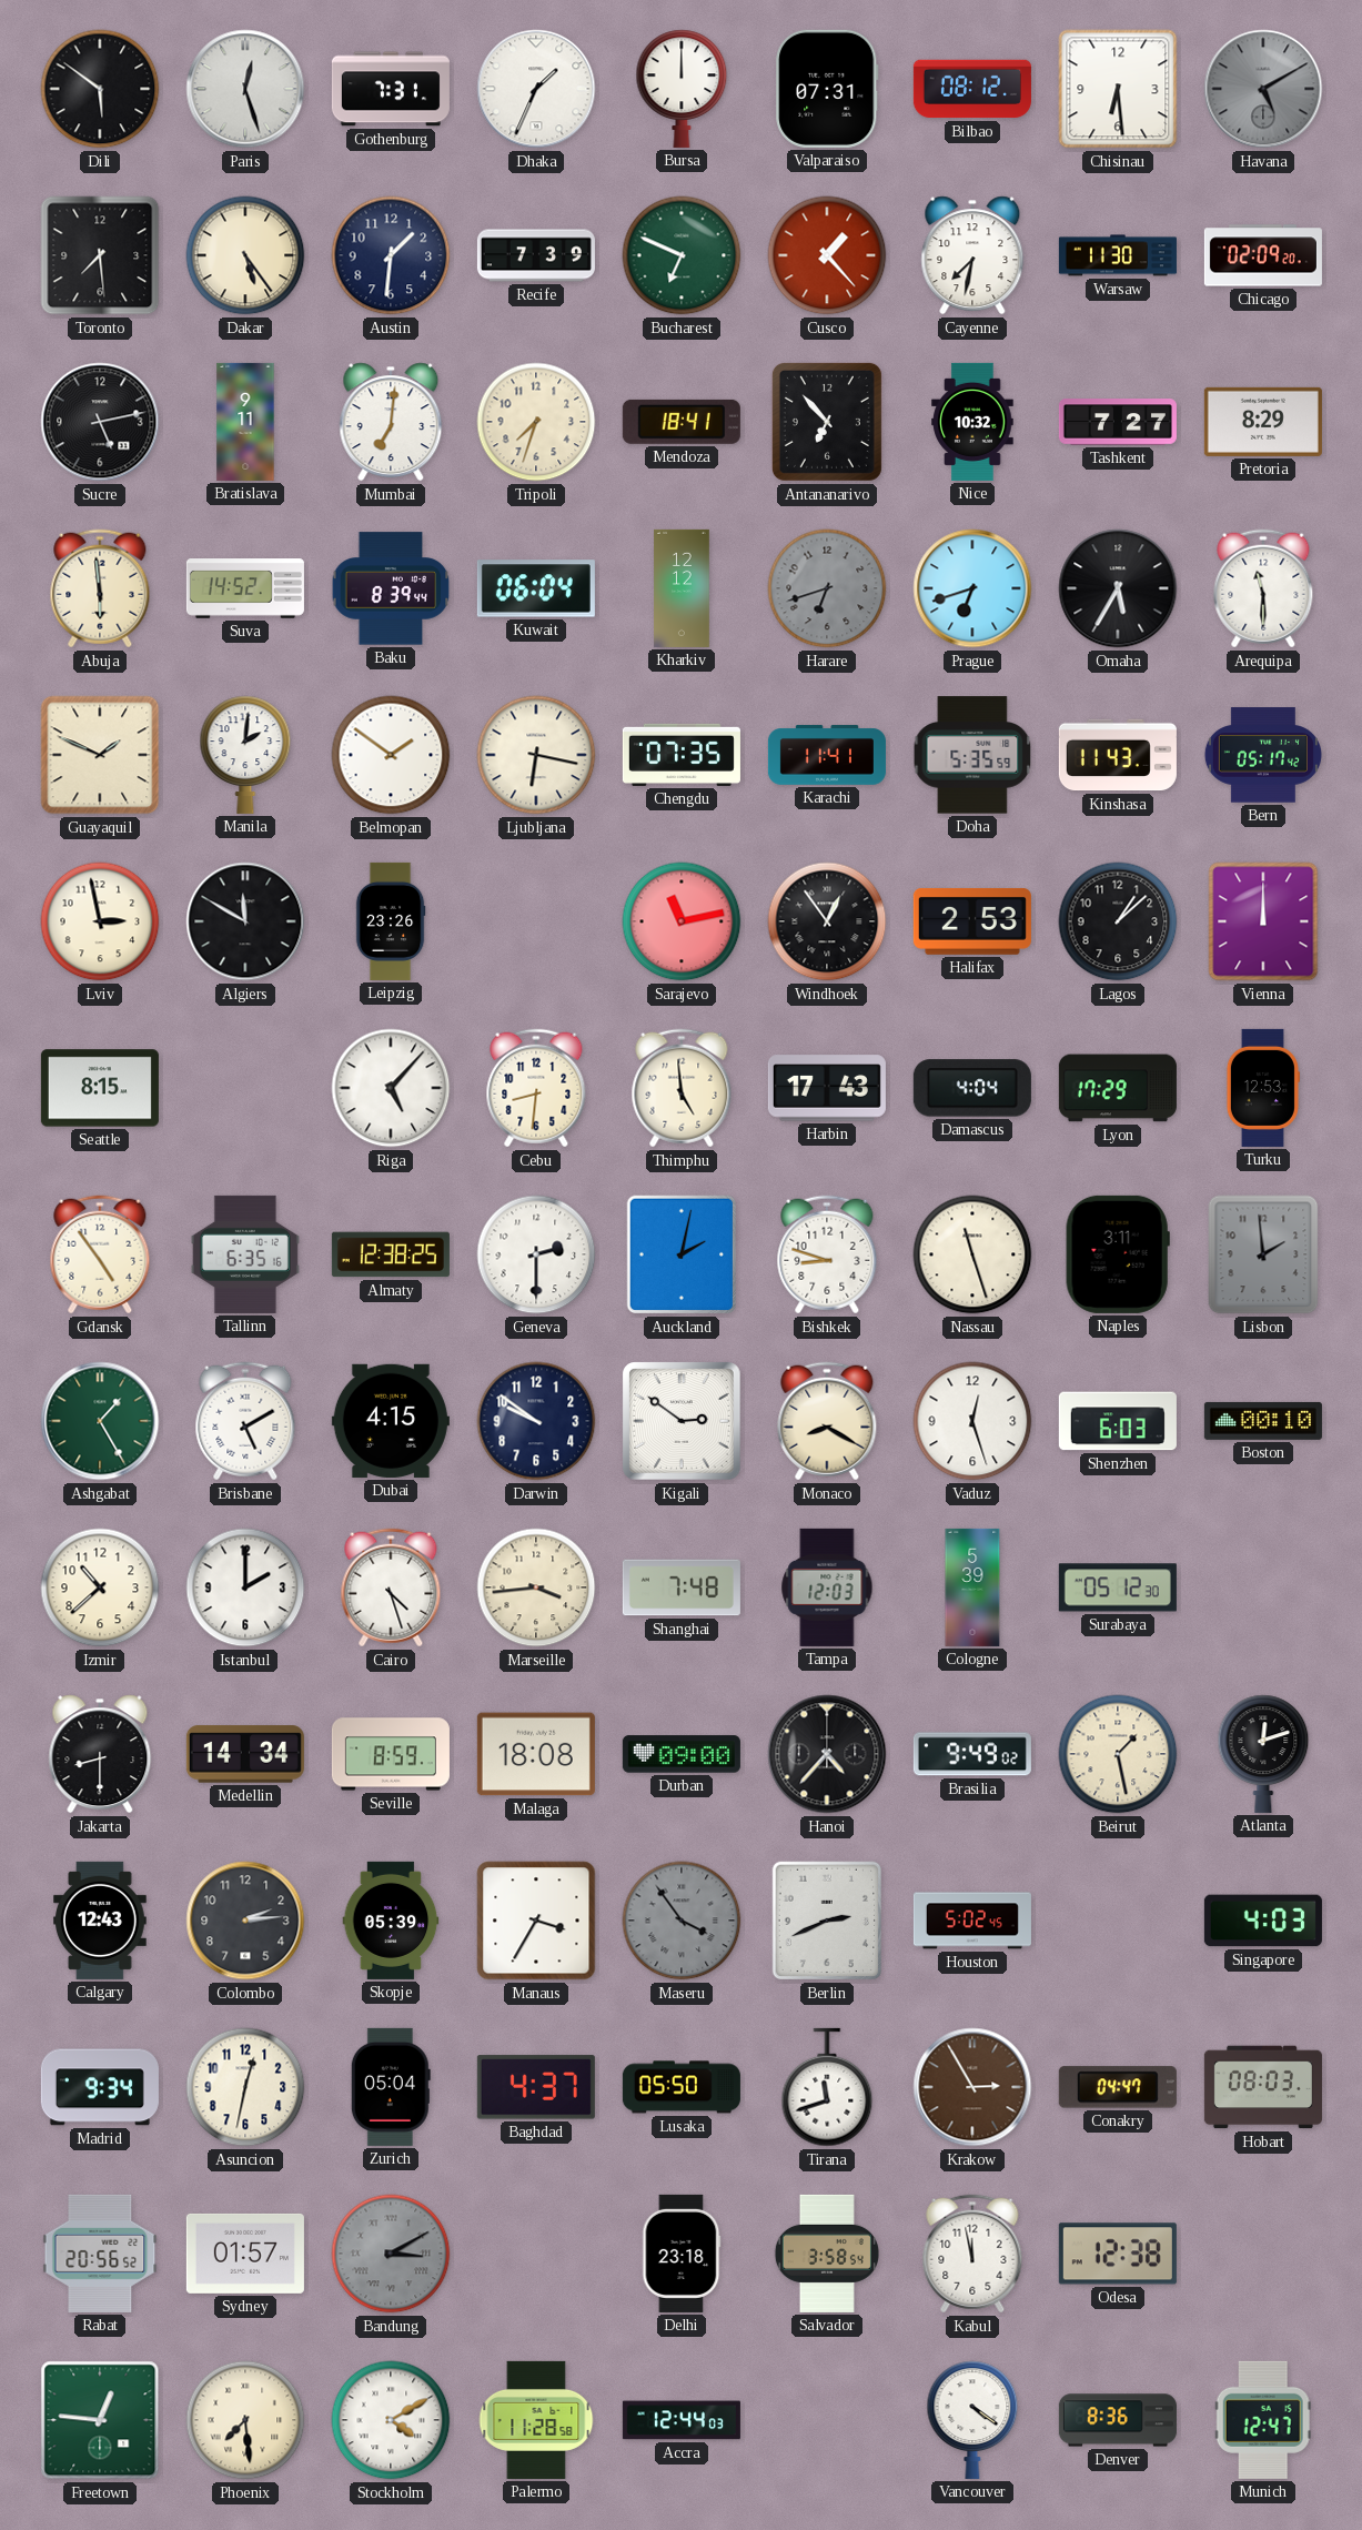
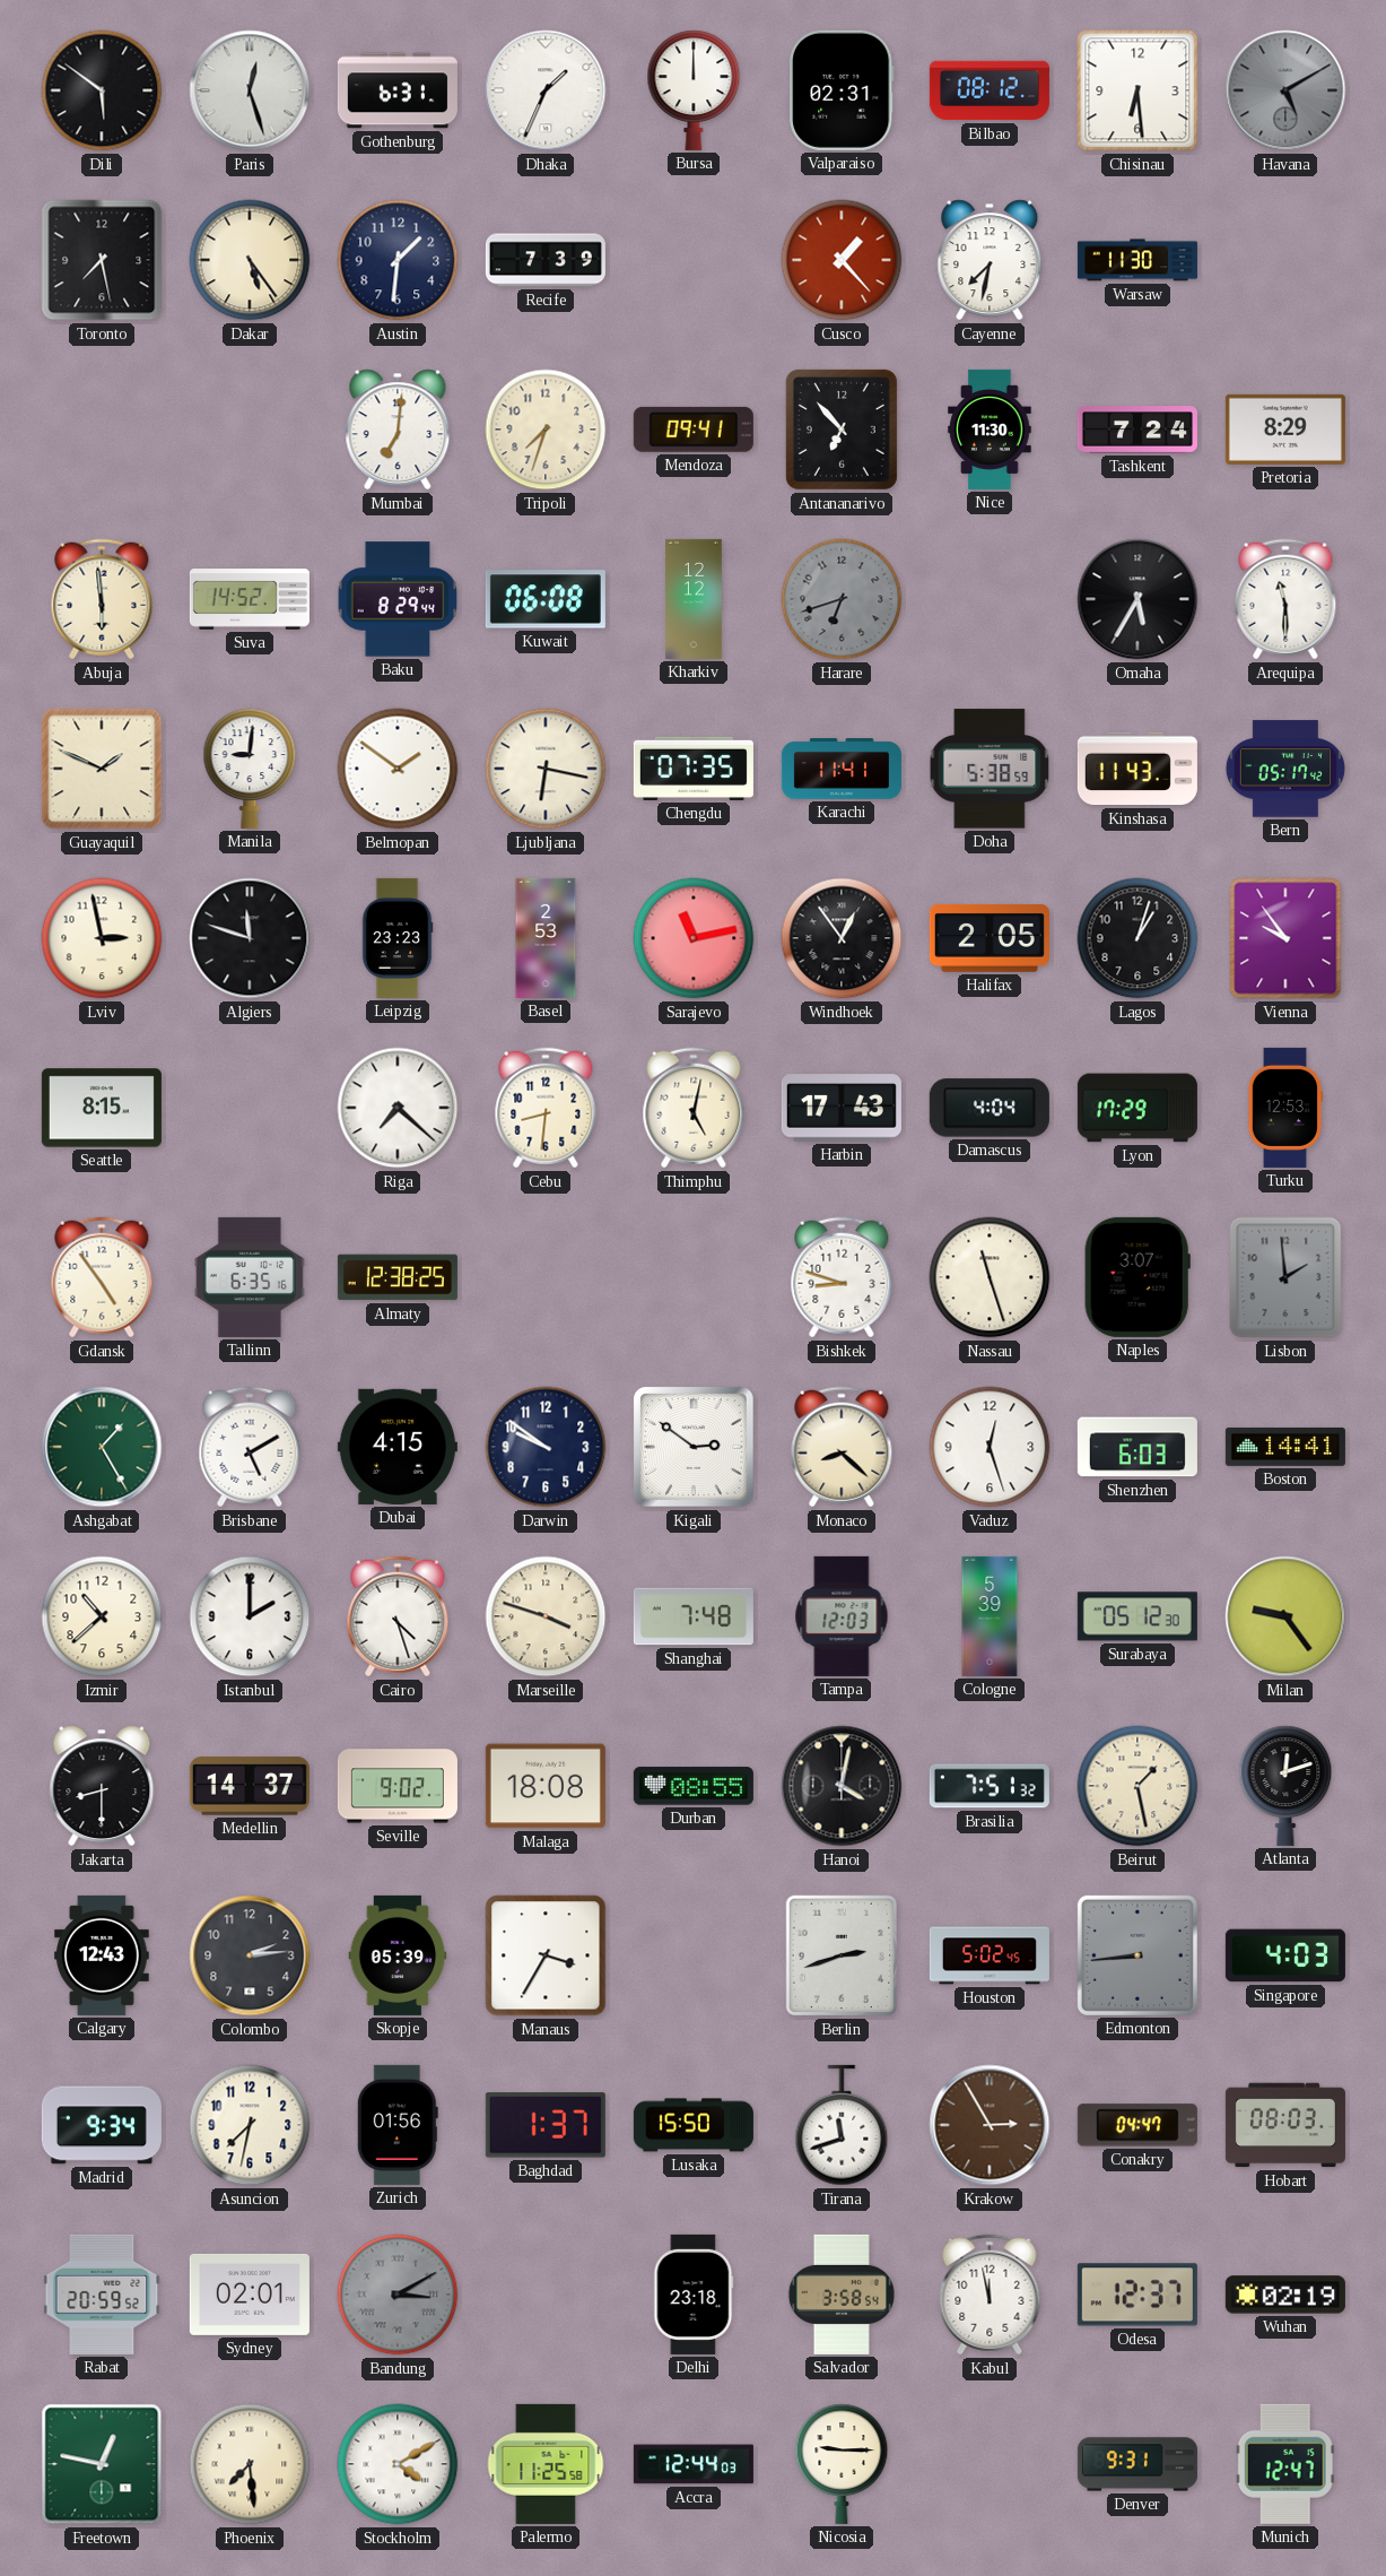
Gothenburg: 7:31 -> 6:31
Valparaiso: 07:31 -> 02:31
Toronto: 7:29 -> 7:28
Bucharest: 6:49 -> none
Chicago: 02:09 -> none
Sucre: 5:13 -> none
Bratislava: 9:11 -> none
Mendoza: 18:41 -> 09:41
Nice: 10:32 -> 11:30
Tashkent: 7:27 -> 7:24
Baku: 8:39 -> 8:29
Kuwait: 06:04 -> 06:08
Prague: 6:42 -> none
Manila: 2:01 -> 9:01
Doha: 5:35 -> 5:38
Algiers: 11:50 -> 11:48
Leipzig: 23:26 -> 23:23
Basel: none -> 2:53
Halifax: 2:53 -> 2:05
Lagos: 1:08 -> 1:03
Vienna: 12:00 -> 9:54
Riga: 5:07 -> 7:22
Thimphu: 4:59 -> 5:02
Geneva: 2:30 -> none
Auckland: 2:02 -> none
Naples: 3:11 -> 3:07
Monaco: 8:20 -> 8:22
Boston: 00:10 -> 14:41
Marseille: 3:44 -> 3:48
Milan: none -> 9:24
Medellin: 14:34 -> 14:37
Seville: 8:59 -> 9:02
Durban: 09:00 -> 08:55
Hanoi: 4:37 -> 4:02
Brasilia: 9:49 -> 7:51
Maseru: 3:54 -> none
Berlin: 2:41 -> 2:42
Edmonton: none -> 8:44
Asuncion: 12:32 -> 7:32
Zurich: 05:04 -> 01:56
Baghdad: 4:37 -> 1:37
Lusaka: 05:50 -> 15:50
Rabat: 20:56 -> 20:59
Sydney: 01:57 -> 02:01
Odesa: 12:38 -> 12:37
Wuhan: none -> 02:19
Freetown: 12:46 -> 12:47
Palermo: 11:28 -> 11:25
Nicosia: none -> 9:15
Vancouver: 4:21 -> none
Denver: 8:36 -> 9:31
